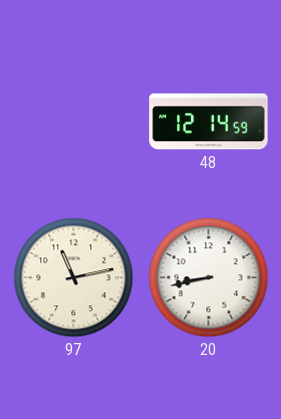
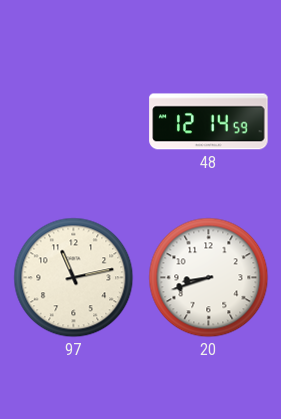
20: 8:43 -> 8:42
